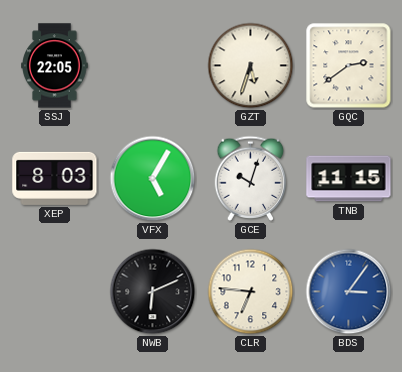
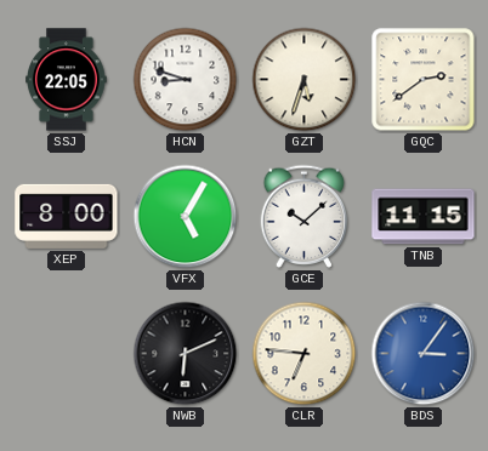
HCN: none -> 8:48
XEP: 8:03 -> 8:00
GCE: 10:03 -> 10:08
